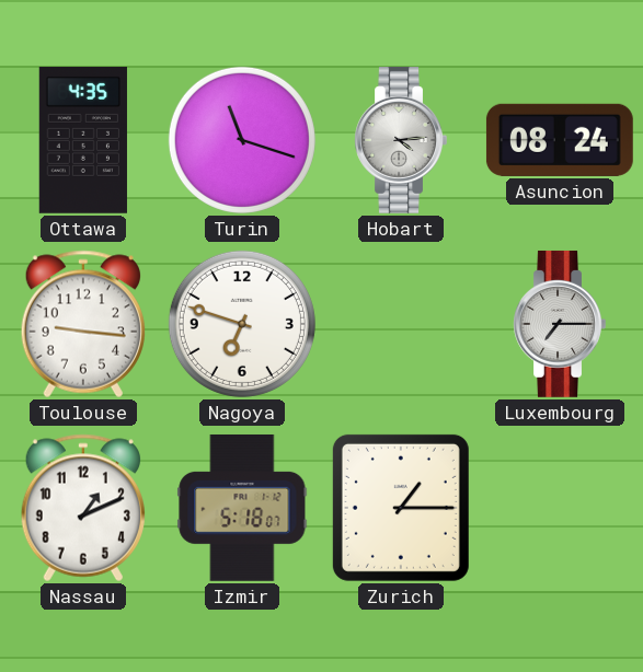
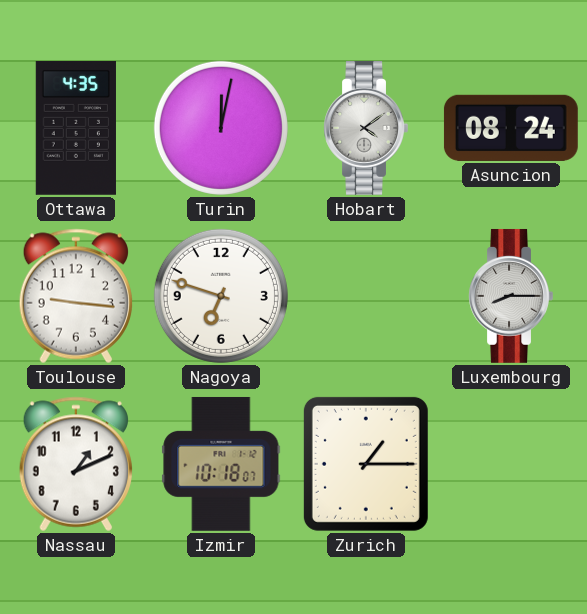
Turin: 11:18 -> 12:02
Hobart: 4:14 -> 4:09
Luxembourg: 7:15 -> 8:15
Izmir: 5:18 -> 10:18
